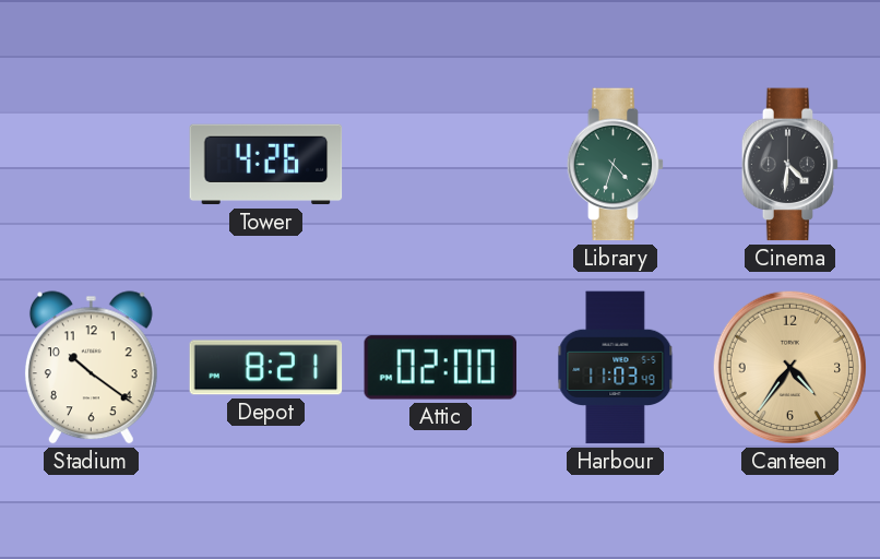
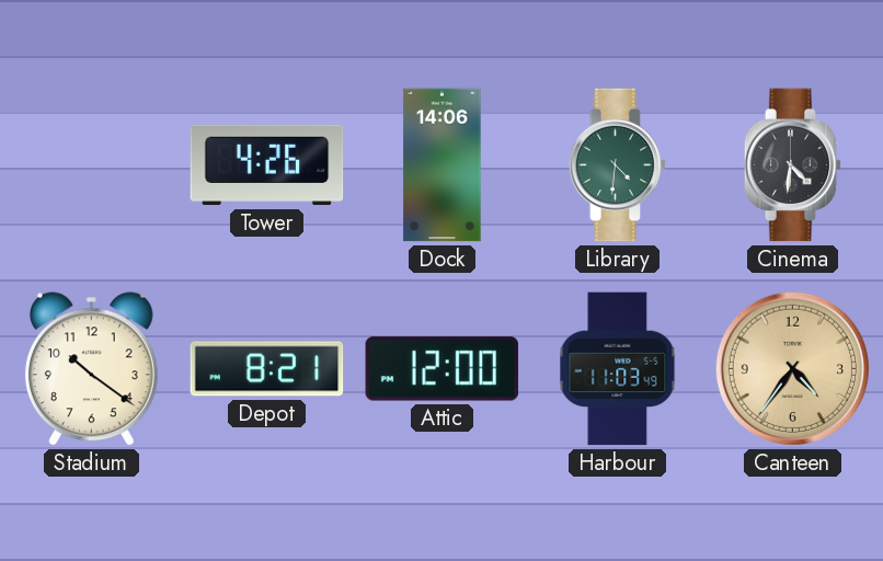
Dock: none -> 14:06
Library: 4:33 -> 4:31
Attic: 02:00 -> 12:00
